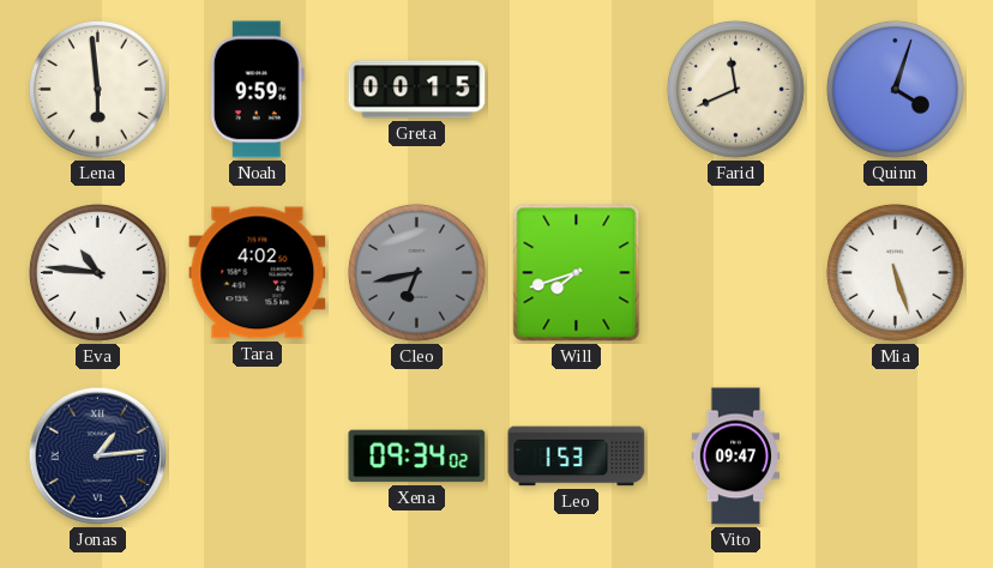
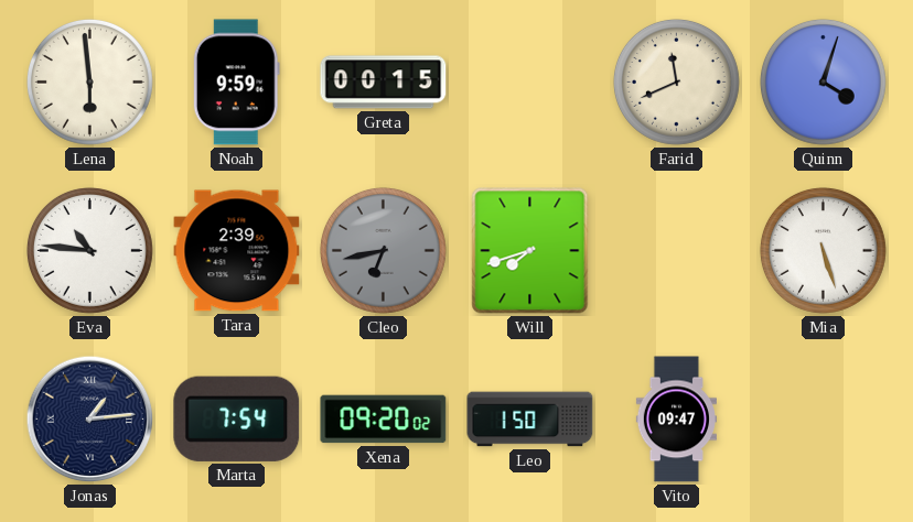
Tara: 4:02 -> 2:39
Marta: none -> 7:54
Xena: 09:34 -> 09:20
Leo: 1:53 -> 1:50
